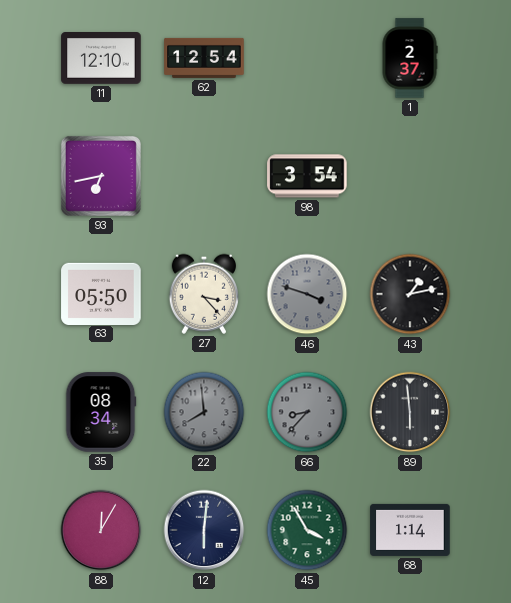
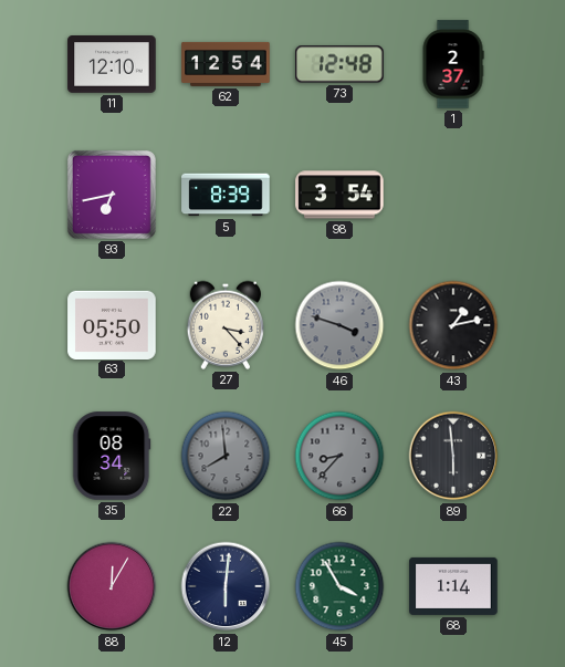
73: none -> 12:48
5: none -> 8:39
